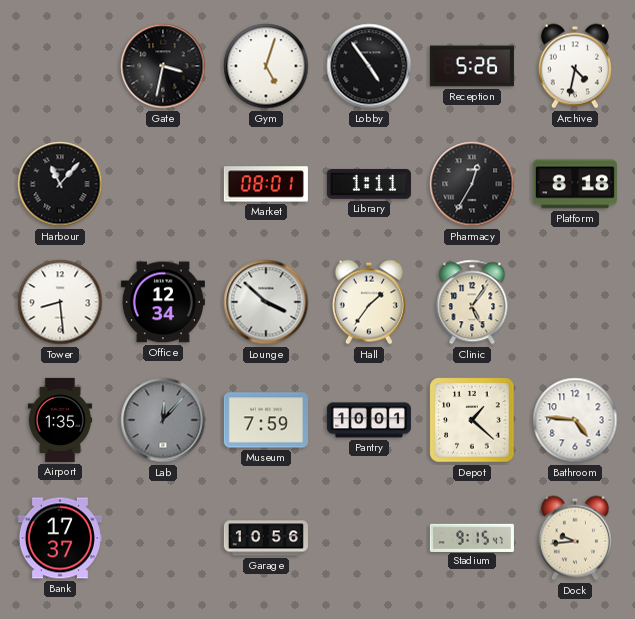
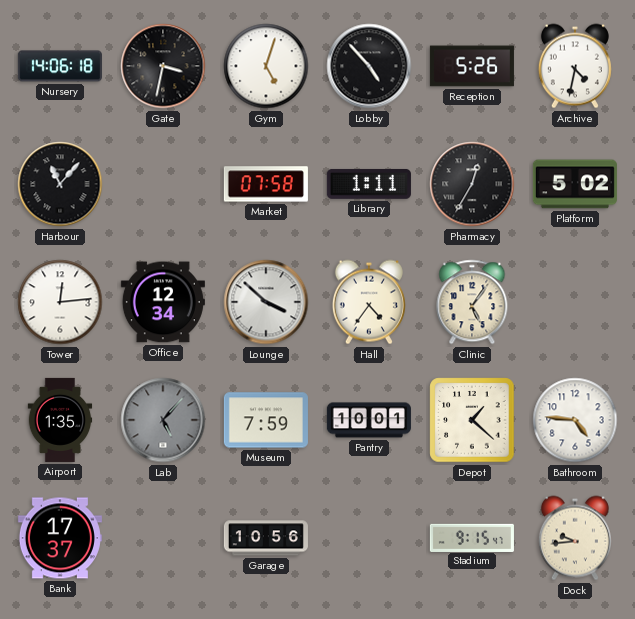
Nursery: none -> 14:06
Lobby: 4:54 -> 4:53
Market: 08:01 -> 07:58
Platform: 8:18 -> 5:02
Tower: 8:29 -> 12:14
Hall: 1:36 -> 4:36
Lab: 12:07 -> 5:07
